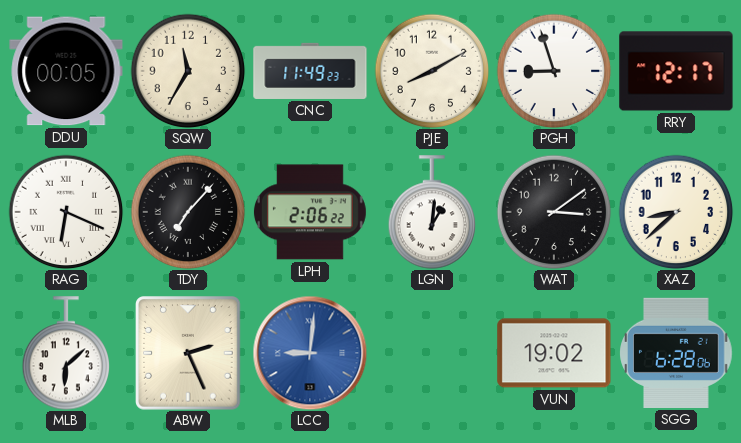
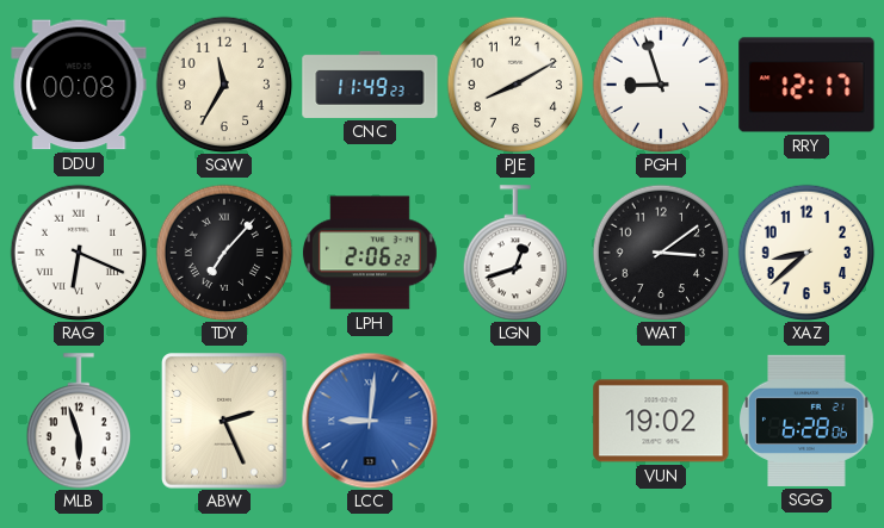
DDU: 00:05 -> 00:08
LGN: 1:01 -> 12:42
MLB: 6:08 -> 5:57
